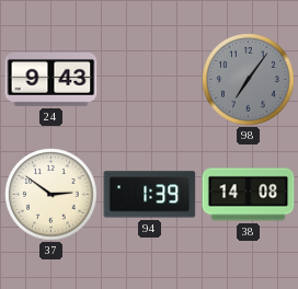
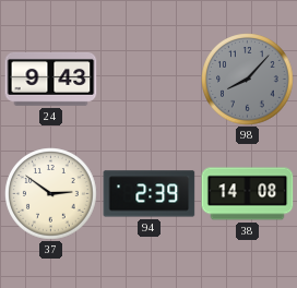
98: 7:06 -> 8:07
94: 1:39 -> 2:39
